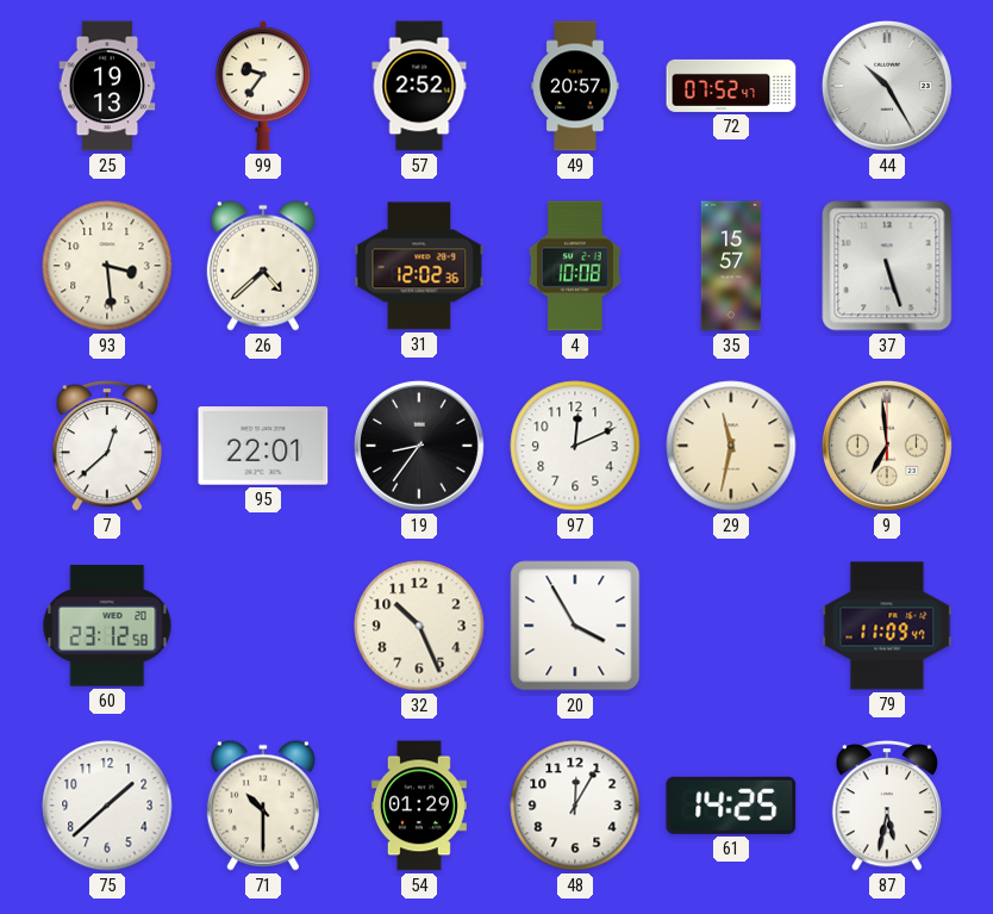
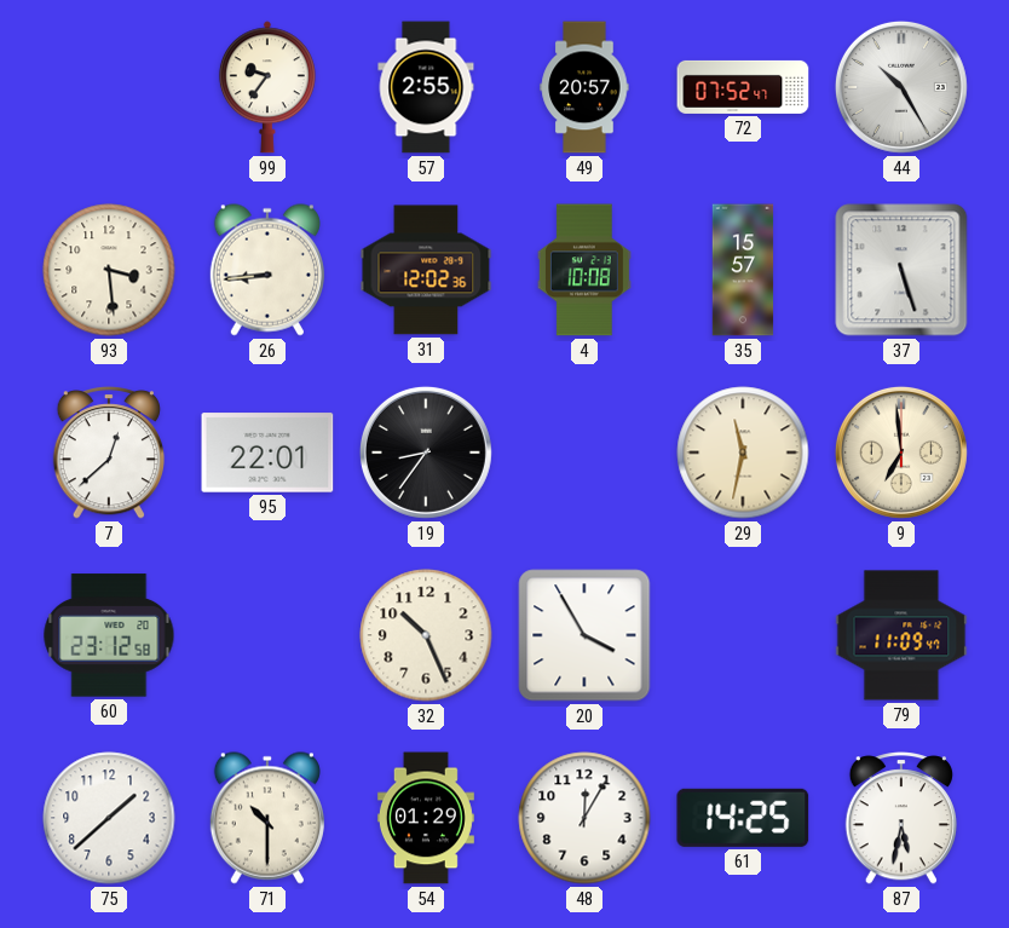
25: 19:13 -> none
57: 2:52 -> 2:55
26: 4:38 -> 8:44
97: 12:11 -> none
